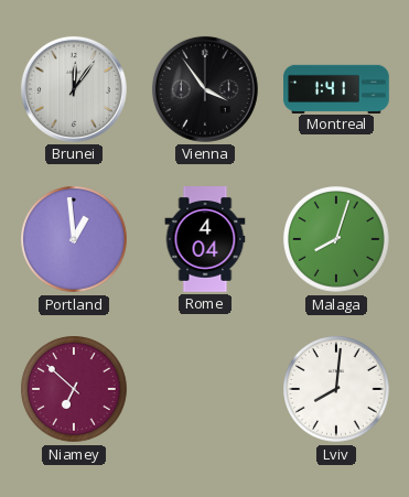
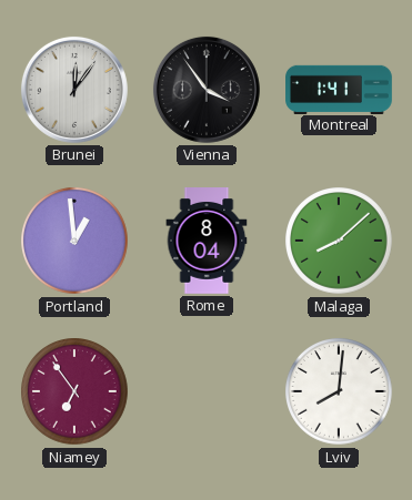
Rome: 4:04 -> 8:04
Malaga: 8:03 -> 8:08
Niamey: 6:52 -> 6:54
